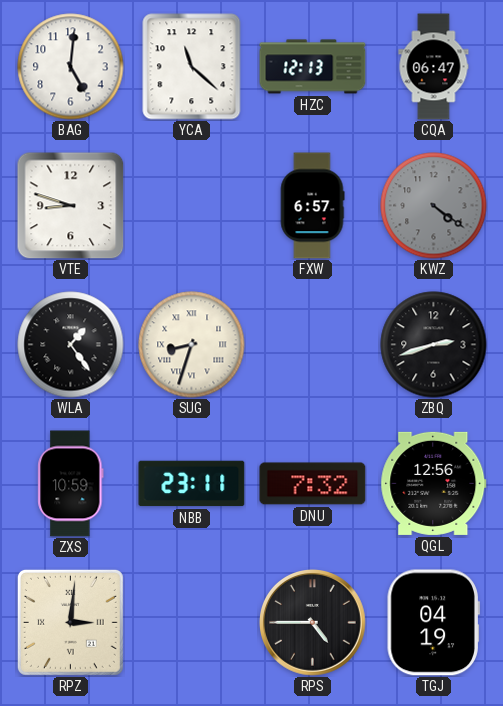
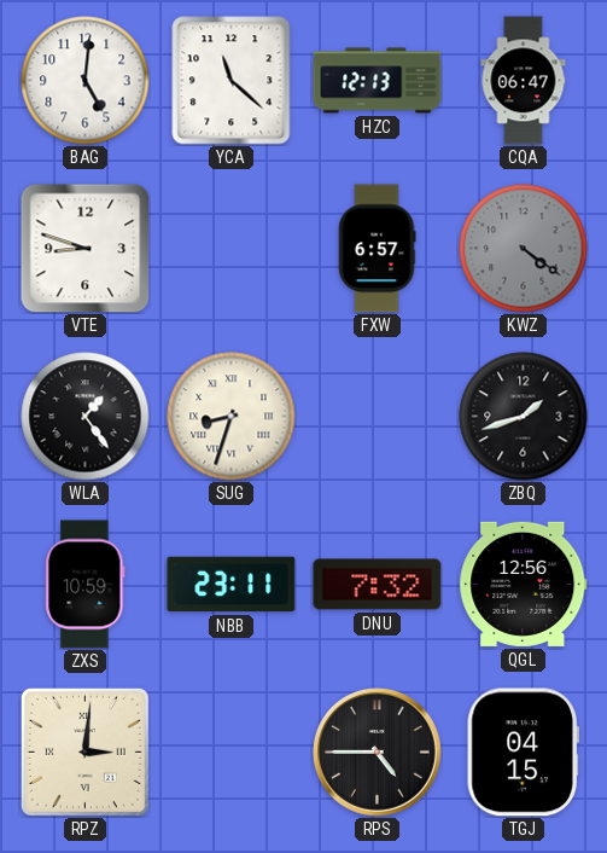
ZBQ: 2:42 -> 1:42
TGJ: 04:19 -> 04:15
